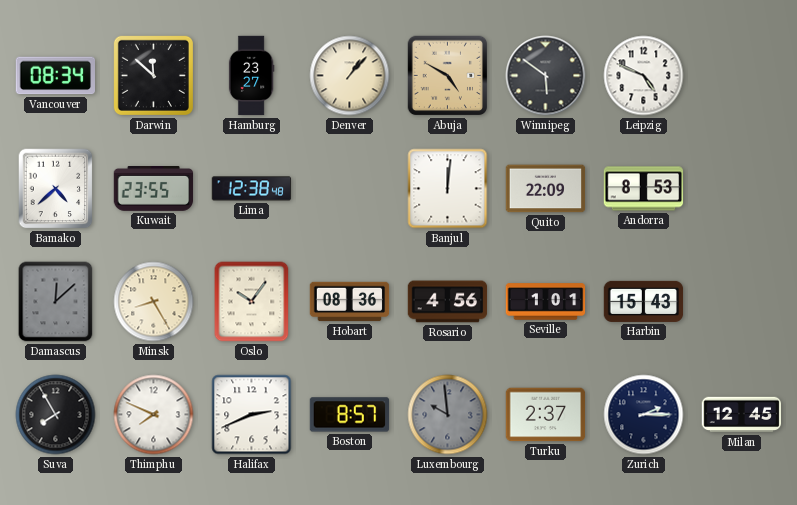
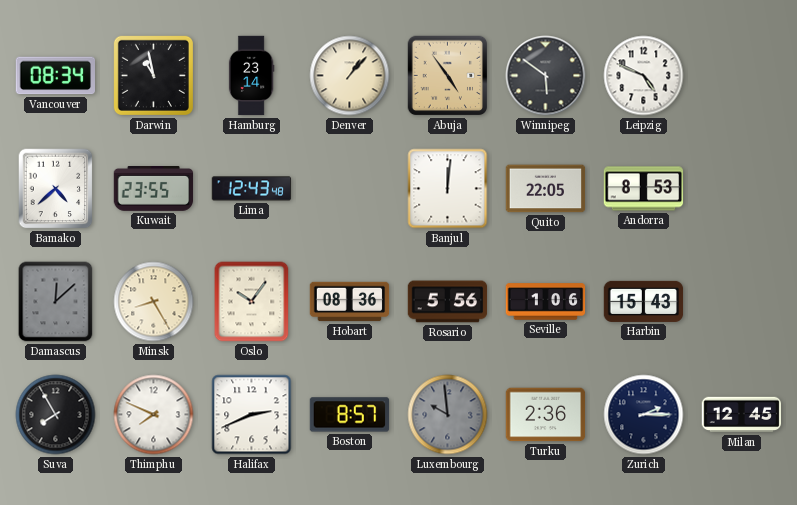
Darwin: 11:52 -> 10:58
Hamburg: 23:27 -> 23:14
Abuja: 4:50 -> 4:54
Lima: 12:38 -> 12:43
Quito: 22:09 -> 22:05
Rosario: 4:56 -> 5:56
Seville: 1:01 -> 1:06
Turku: 2:37 -> 2:36
